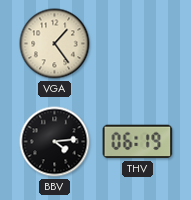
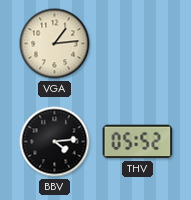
VGA: 1:24 -> 1:14
THV: 06:19 -> 05:52
